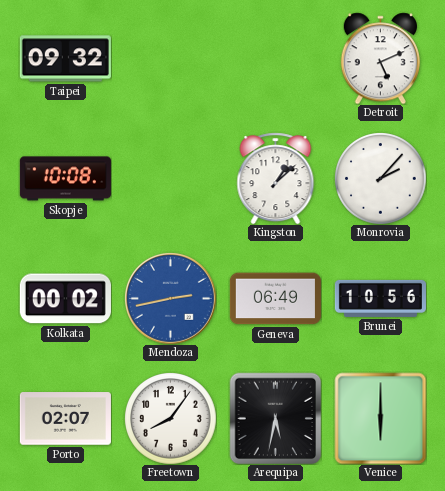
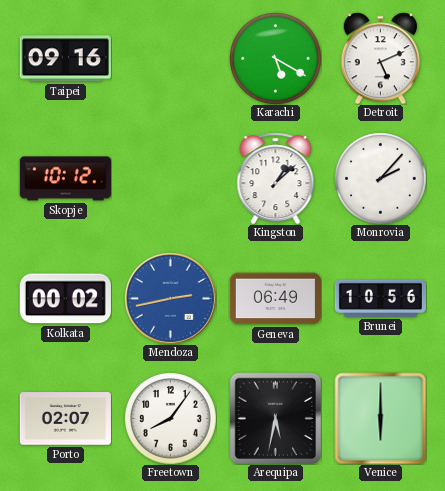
Taipei: 09:32 -> 09:16
Karachi: none -> 5:20
Skopje: 10:08 -> 10:12
